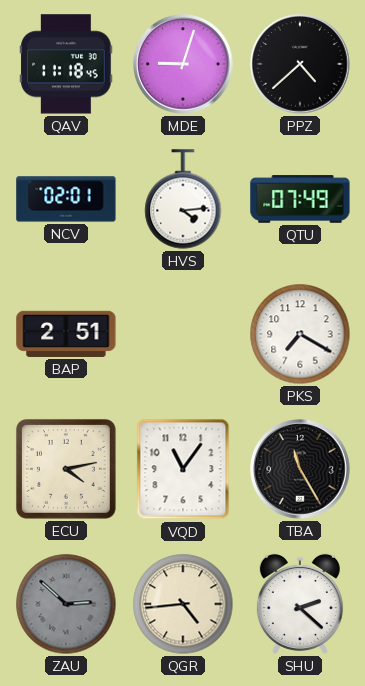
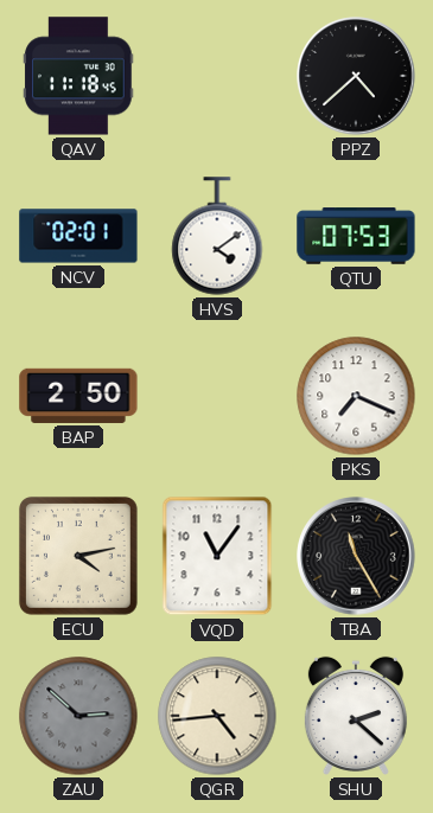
MDE: 9:03 -> none
HVS: 4:14 -> 4:09
QTU: 07:49 -> 07:53
BAP: 2:51 -> 2:50
PKS: 7:20 -> 7:19
